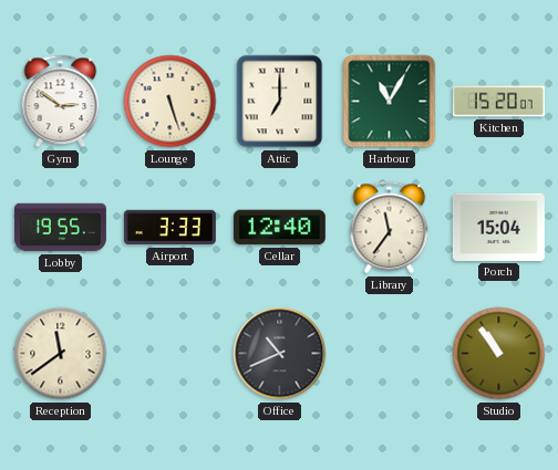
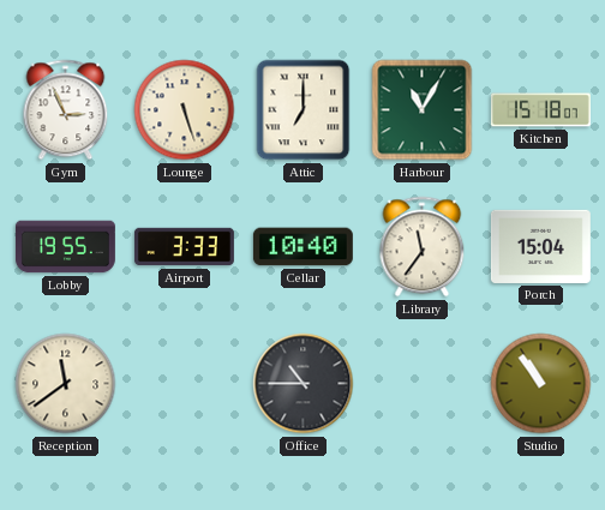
Gym: 2:51 -> 2:56
Kitchen: 15:20 -> 15:18
Cellar: 12:40 -> 10:40
Office: 10:41 -> 10:45
